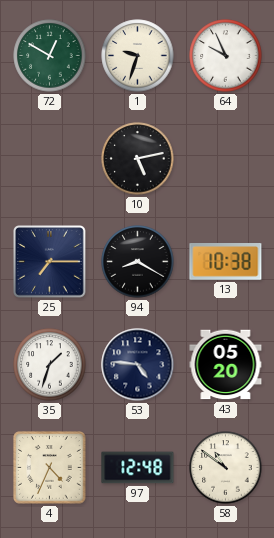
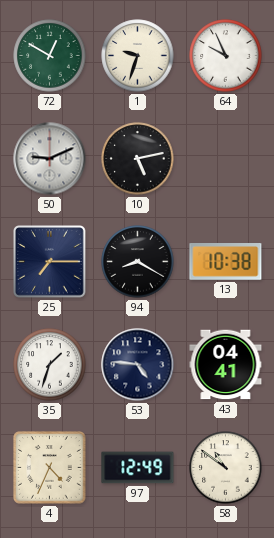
50: none -> 9:11
43: 05:20 -> 04:41
97: 12:48 -> 12:49
